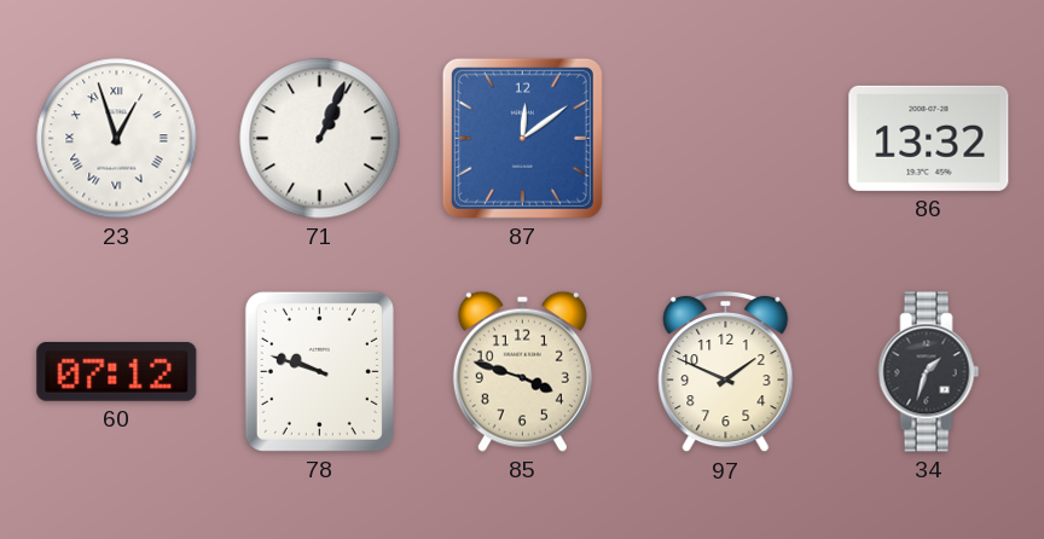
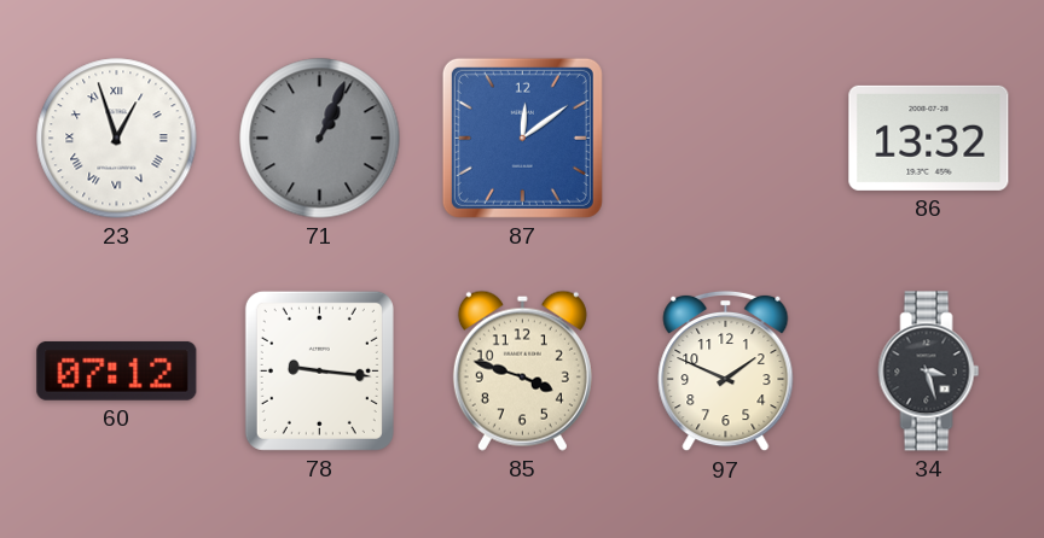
71 dial: white -> grey
78: 9:48 -> 9:16
34: 1:33 -> 3:27
